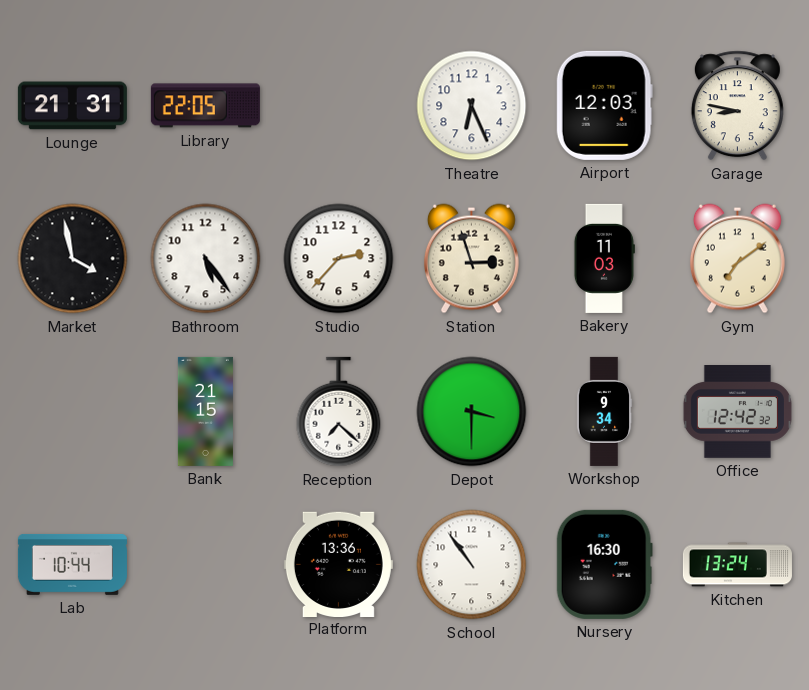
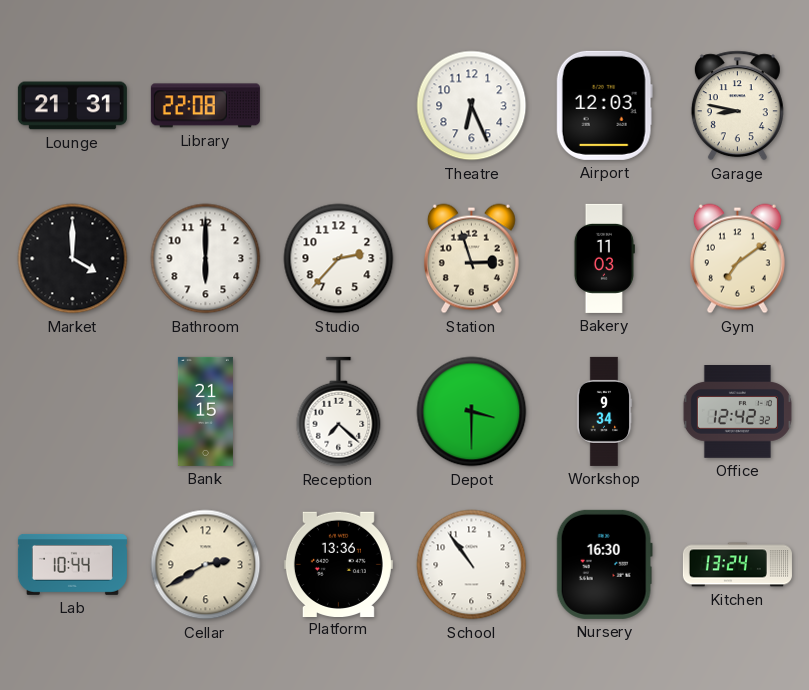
Library: 22:05 -> 22:08
Market: 3:58 -> 4:00
Bathroom: 5:24 -> 6:00
Cellar: none -> 2:40
